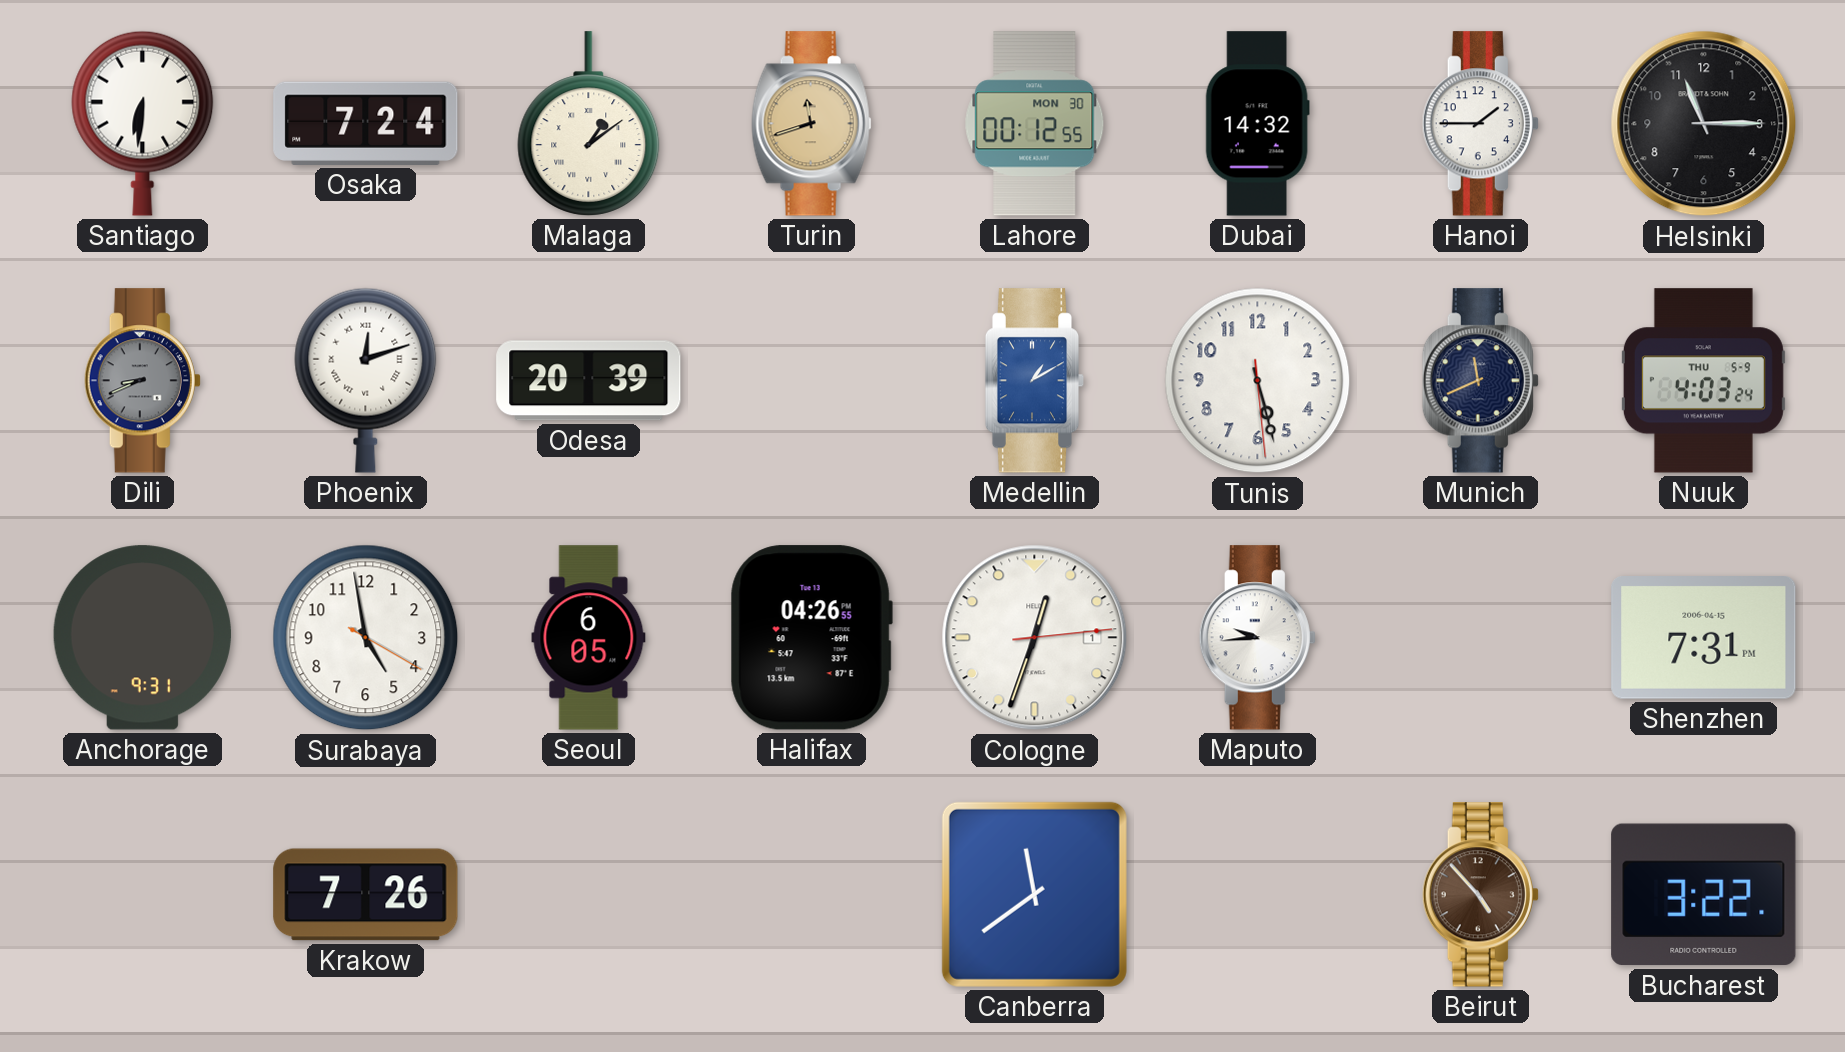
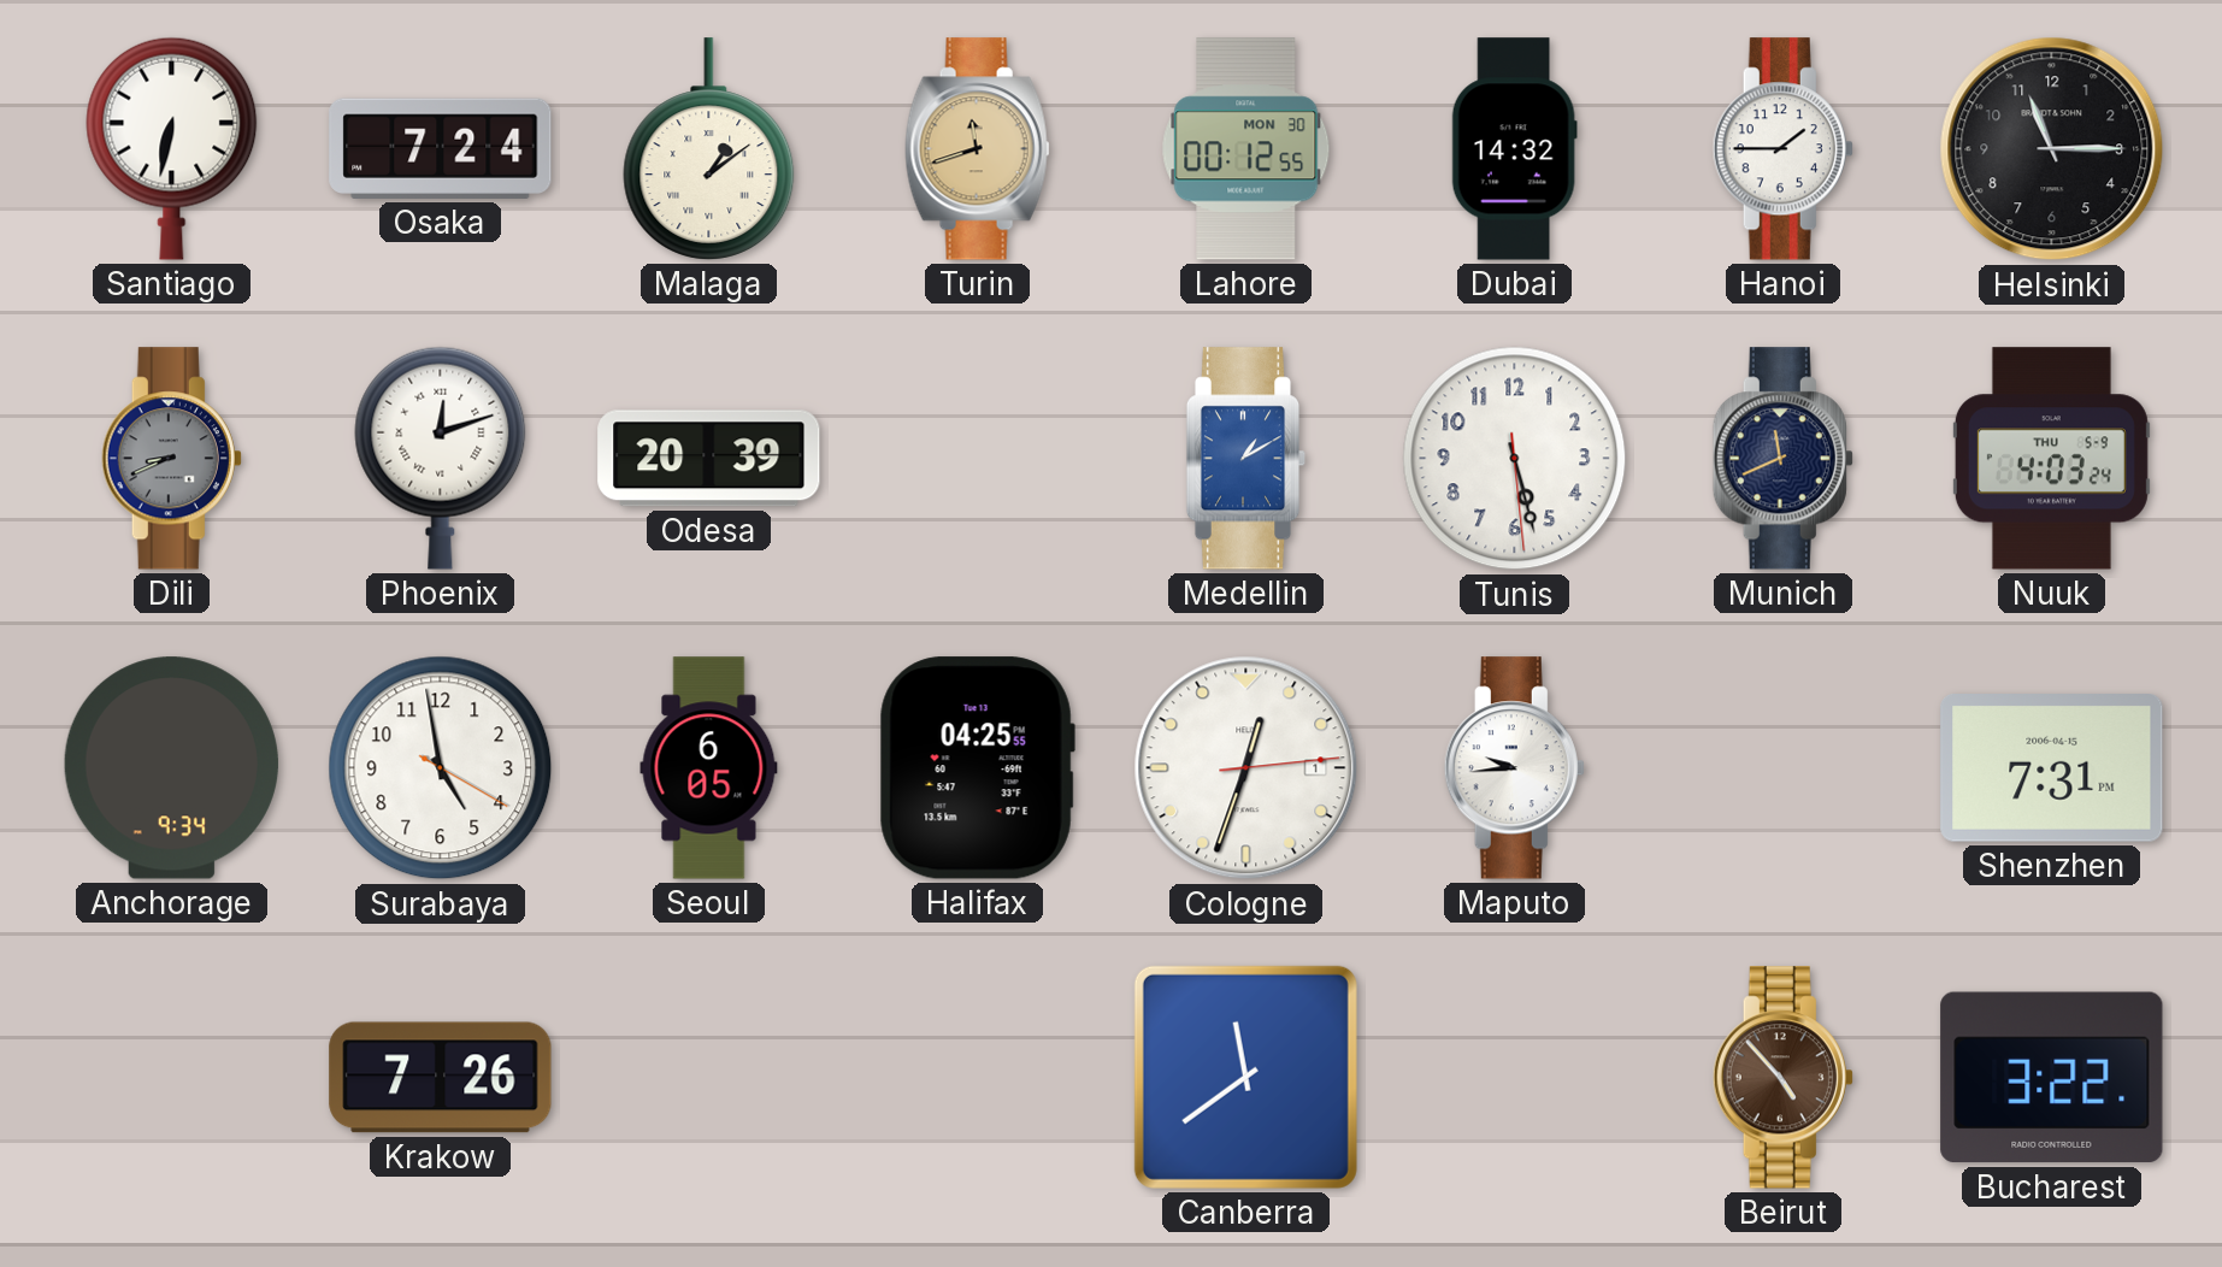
Santiago: 6:31 -> 6:32
Anchorage: 9:31 -> 9:34
Halifax: 04:26 -> 04:25
